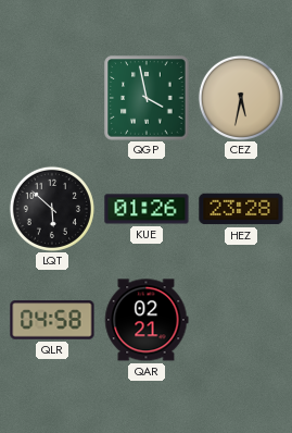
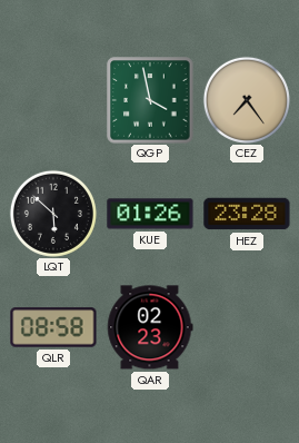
CEZ: 5:32 -> 7:24
QLR: 04:58 -> 08:58
QAR: 02:21 -> 02:23
